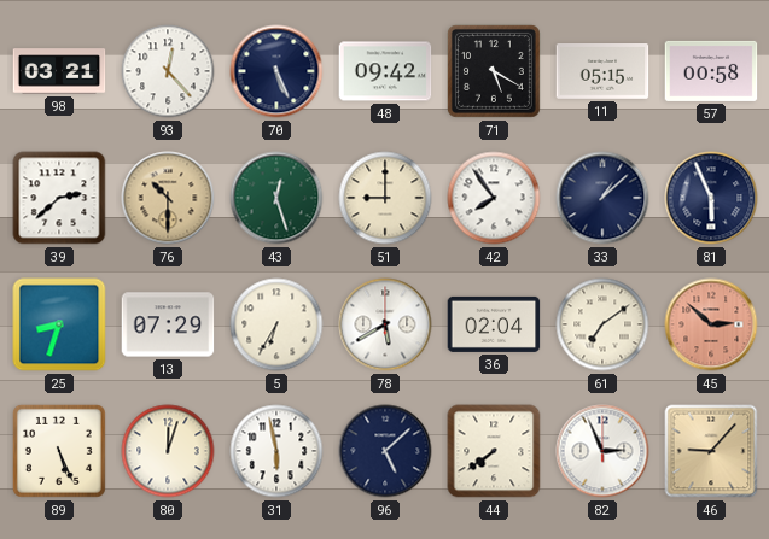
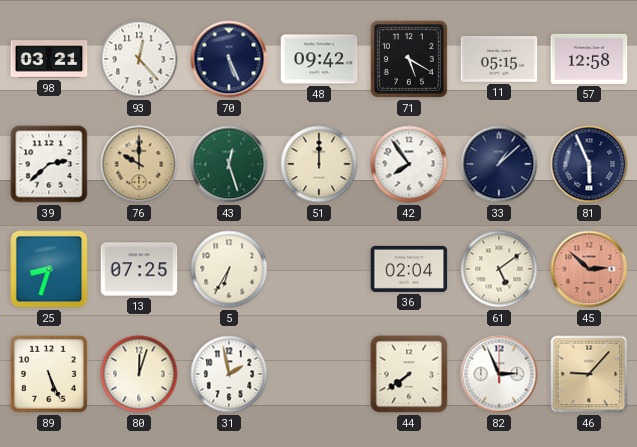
57: 00:58 -> 12:58
76: 10:30 -> 10:00
51: 9:00 -> 12:00
13: 07:29 -> 07:25
78: 5:40 -> none
61: 7:09 -> 5:09
31: 5:58 -> 1:58
96: 5:08 -> none
